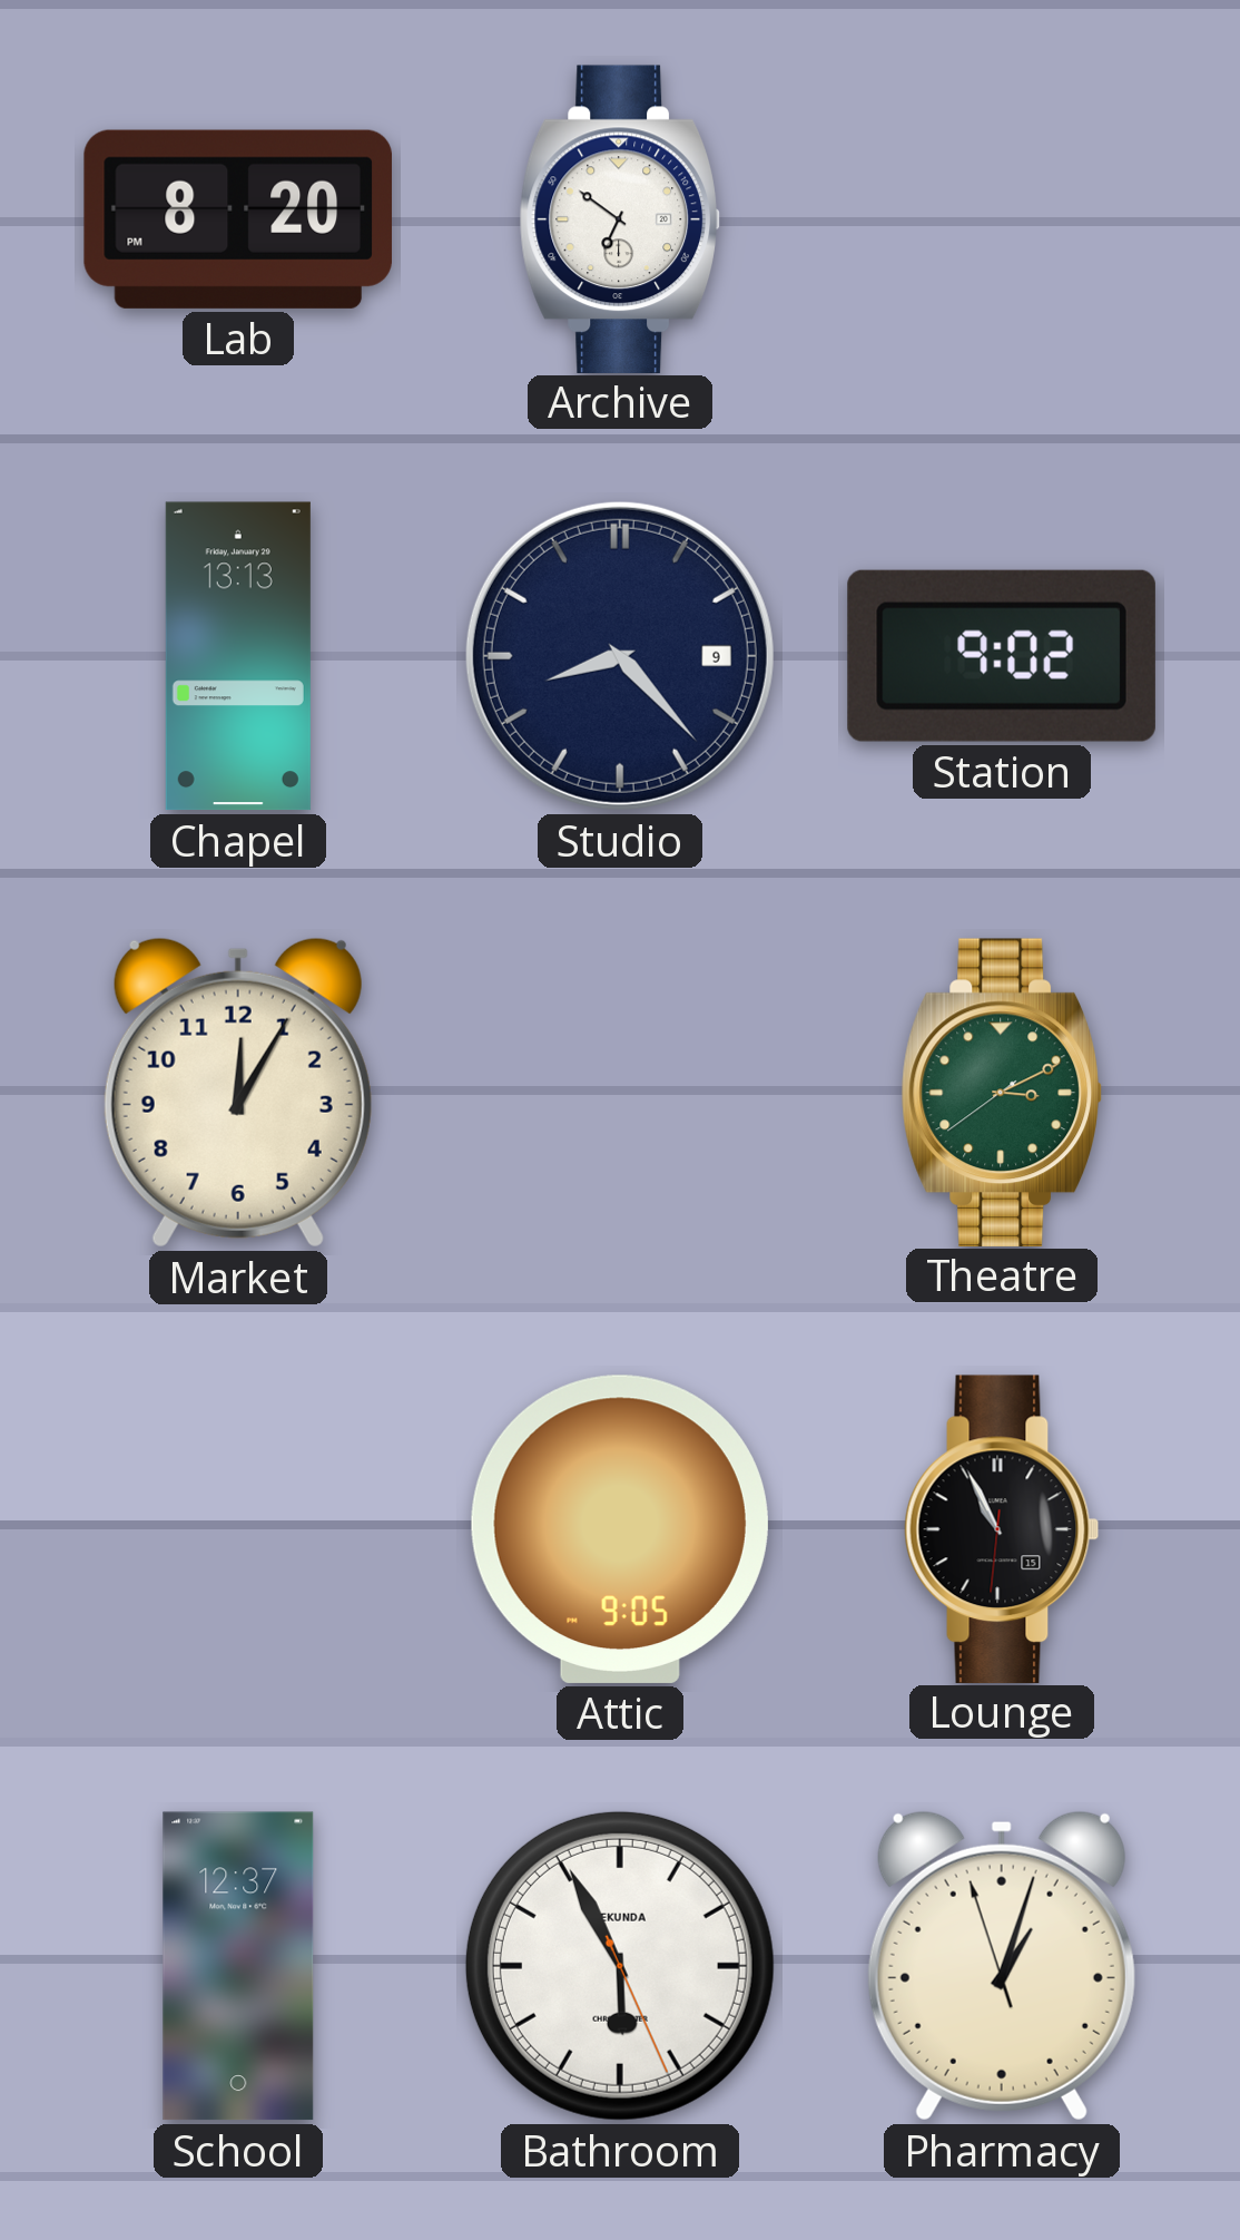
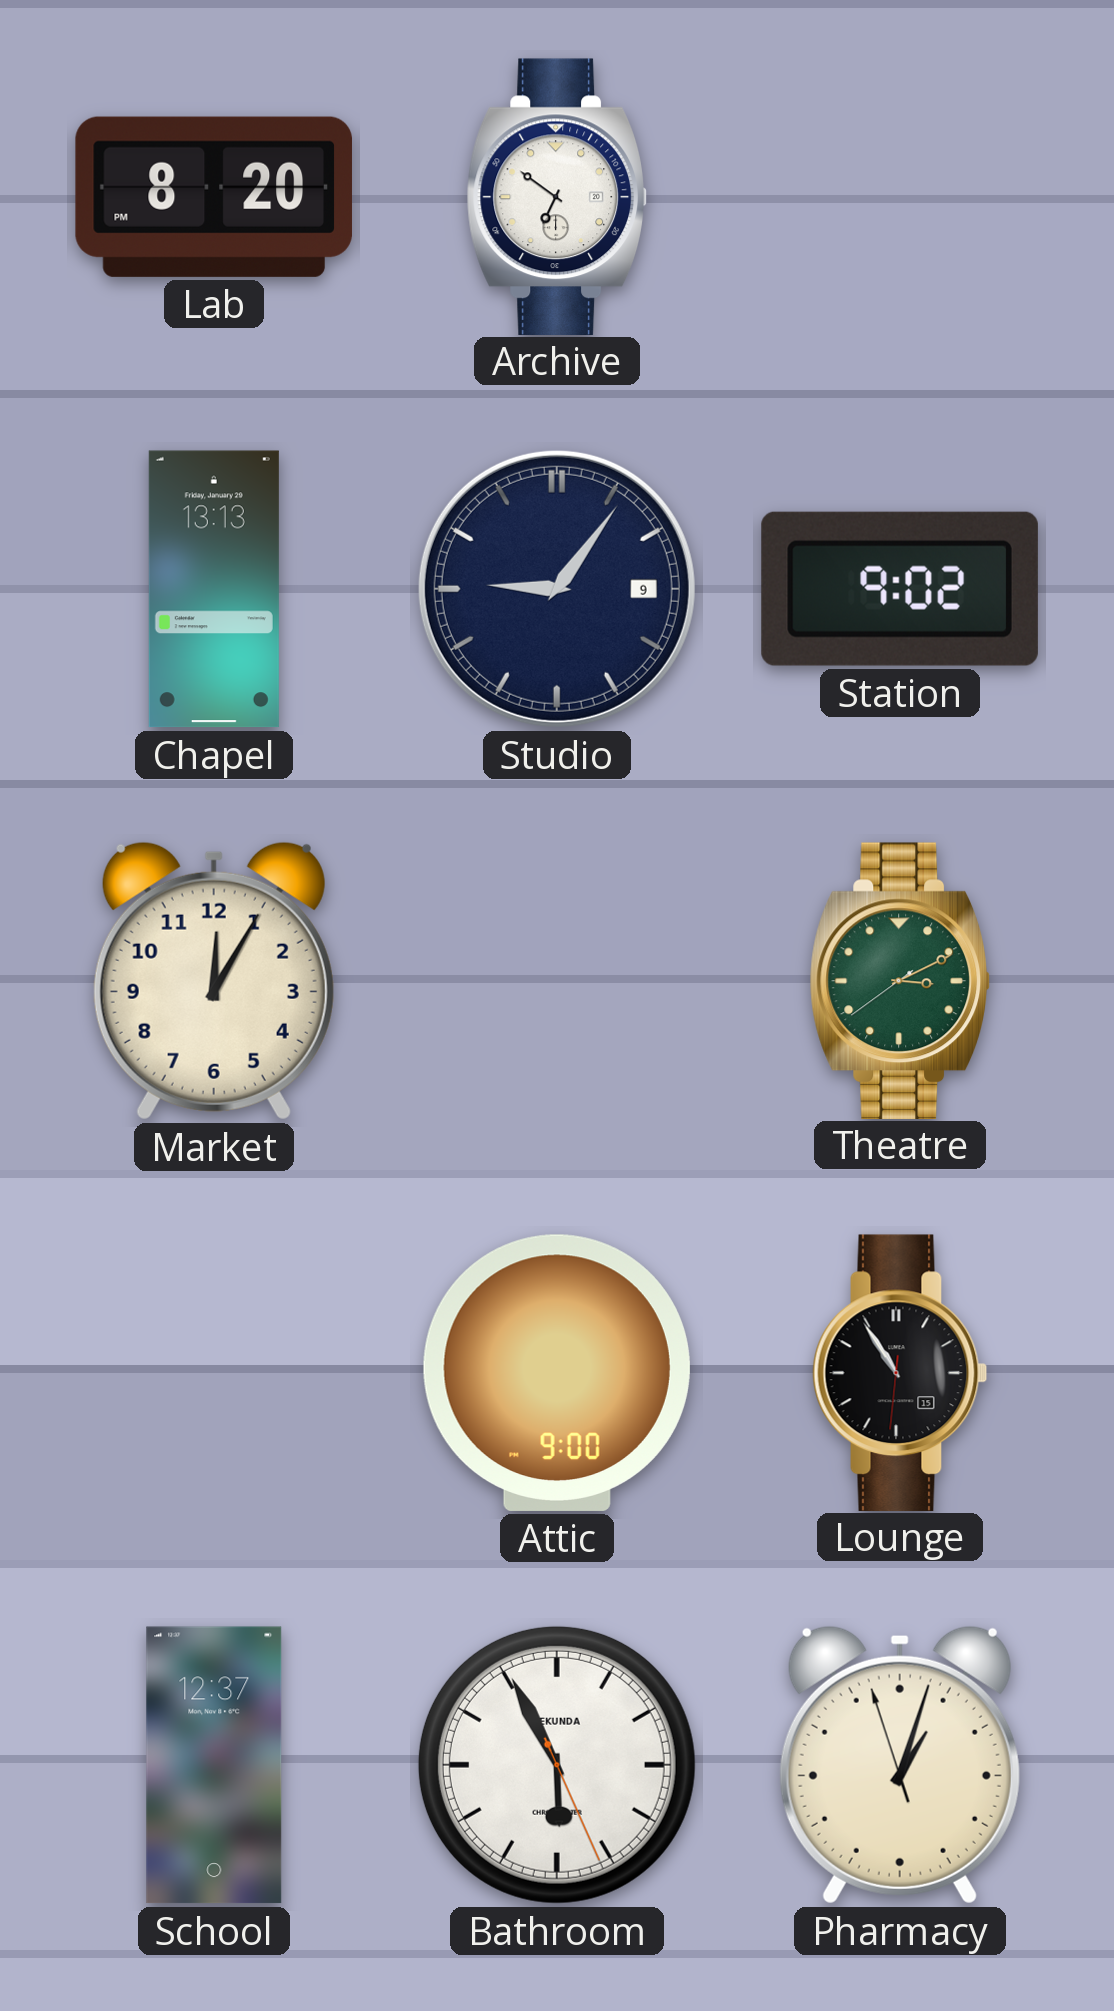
Studio: 8:23 -> 9:06
Attic: 9:05 -> 9:00
Lounge: 10:55 -> 10:54
